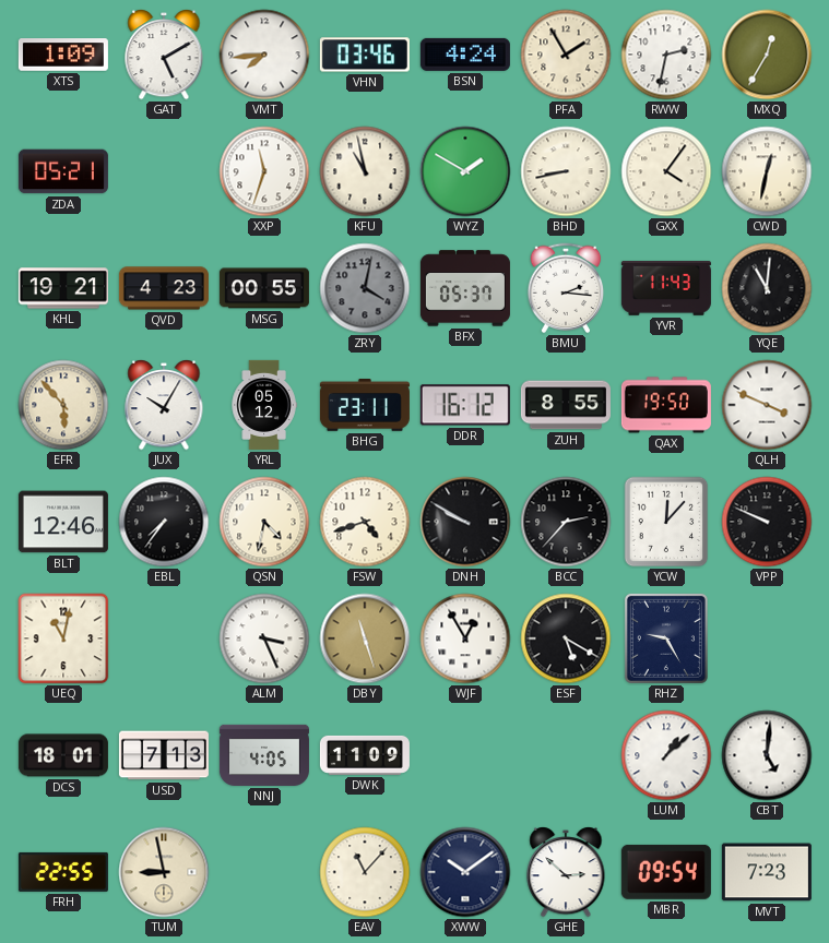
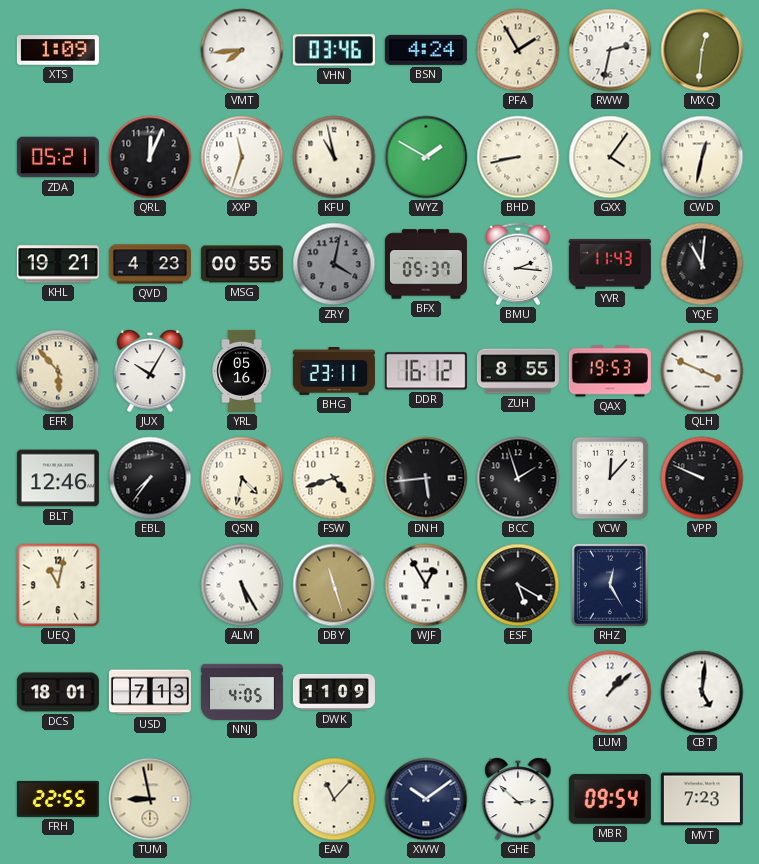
GAT: 5:10 -> none
MXQ: 12:35 -> 12:31
QRL: none -> 12:04
YRL: 05:12 -> 05:16
QAX: 19:50 -> 19:53
DNH: 9:50 -> 5:44
BCC: 2:37 -> 1:57
ALM: 3:26 -> 5:25
RHZ: 9:25 -> 12:25
